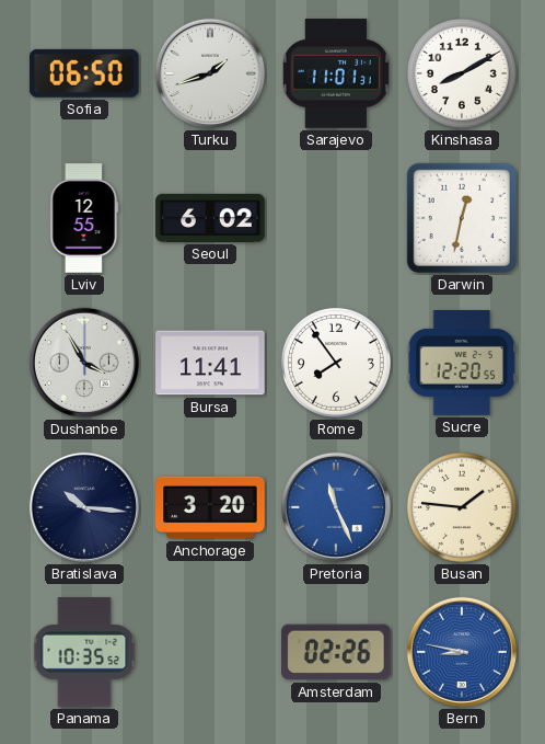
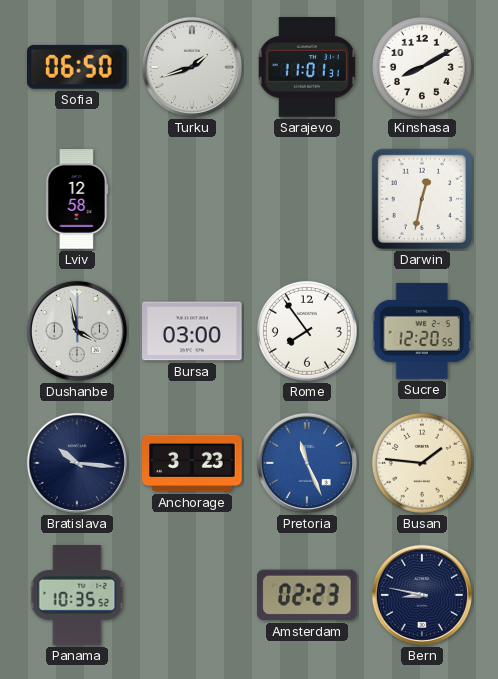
Lviv: 12:55 -> 12:58
Seoul: 6:02 -> none
Dushanbe: 3:55 -> 3:58
Bursa: 11:41 -> 03:00
Anchorage: 3:20 -> 3:23
Amsterdam: 02:26 -> 02:23
Bern dial: blue -> navy
